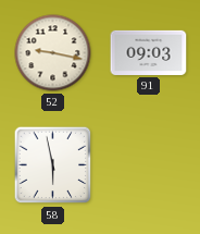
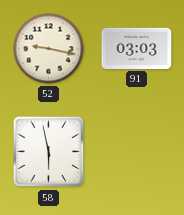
91: 09:03 -> 03:03
